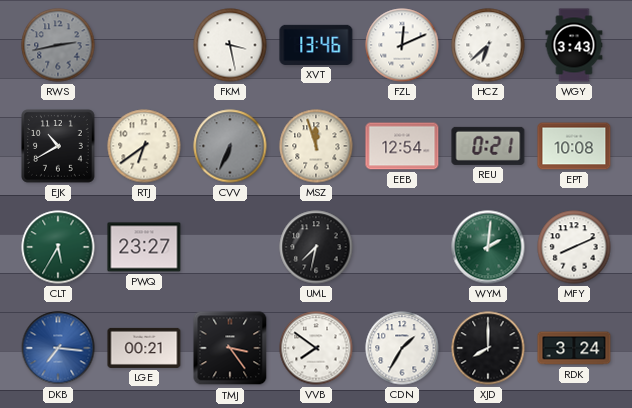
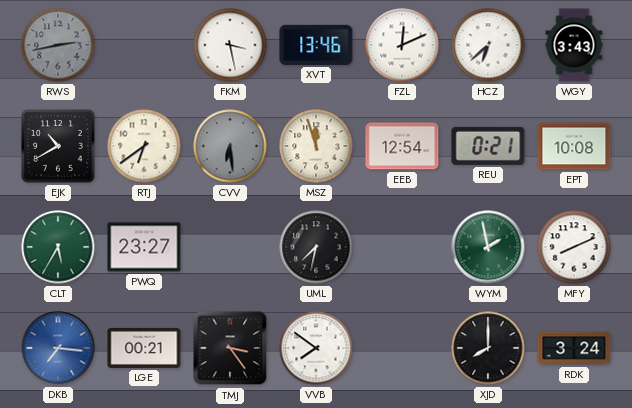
CVV: 6:34 -> 6:29
WYM: 2:01 -> 1:58
CDN: 1:35 -> none
